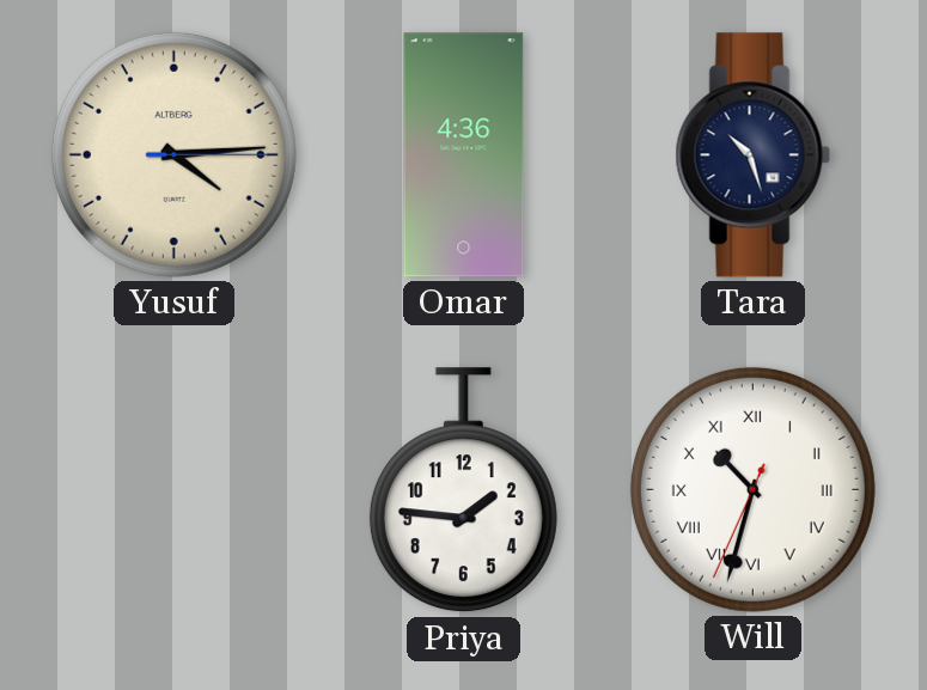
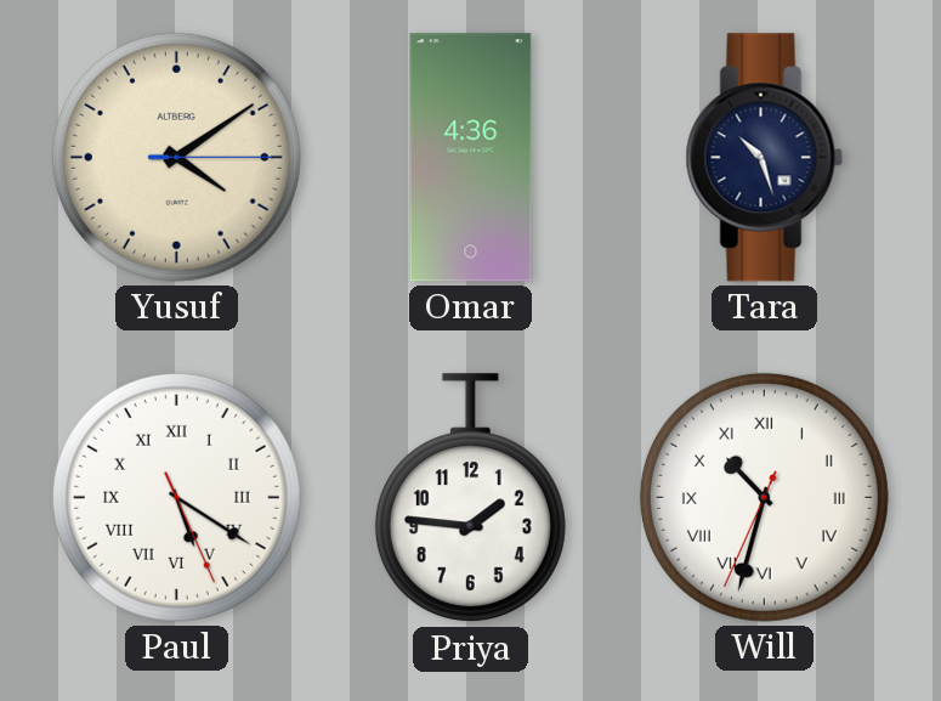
Yusuf: 4:14 -> 4:09
Paul: none -> 5:20
